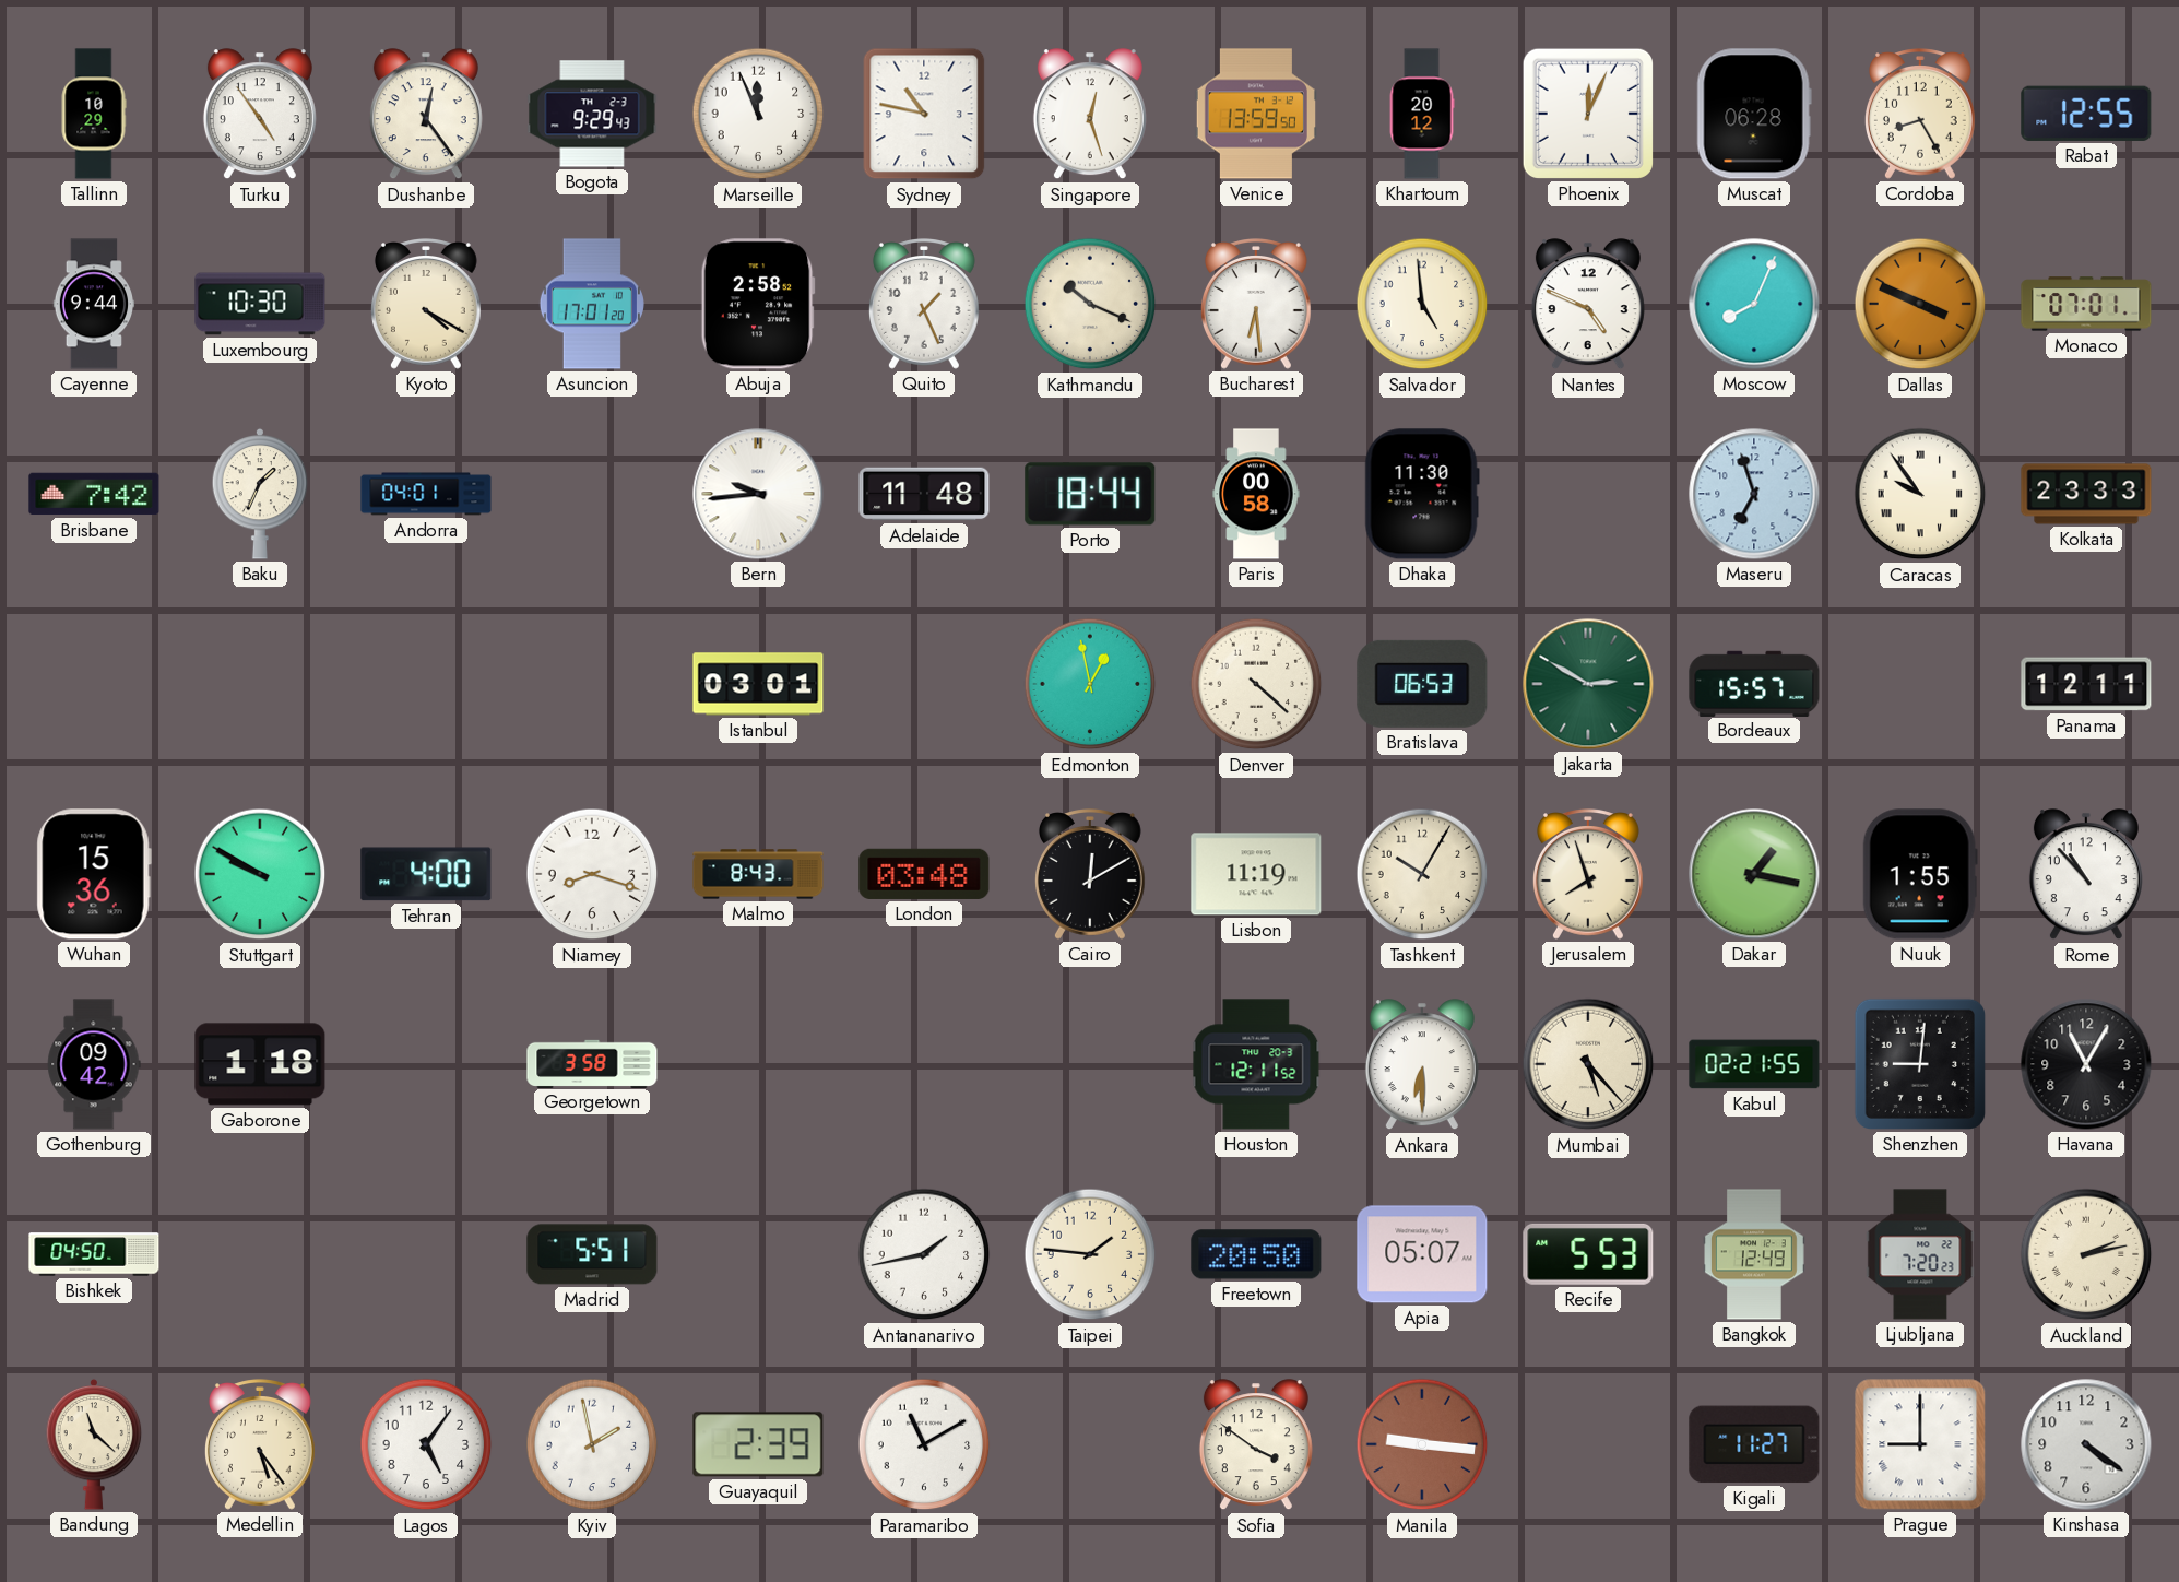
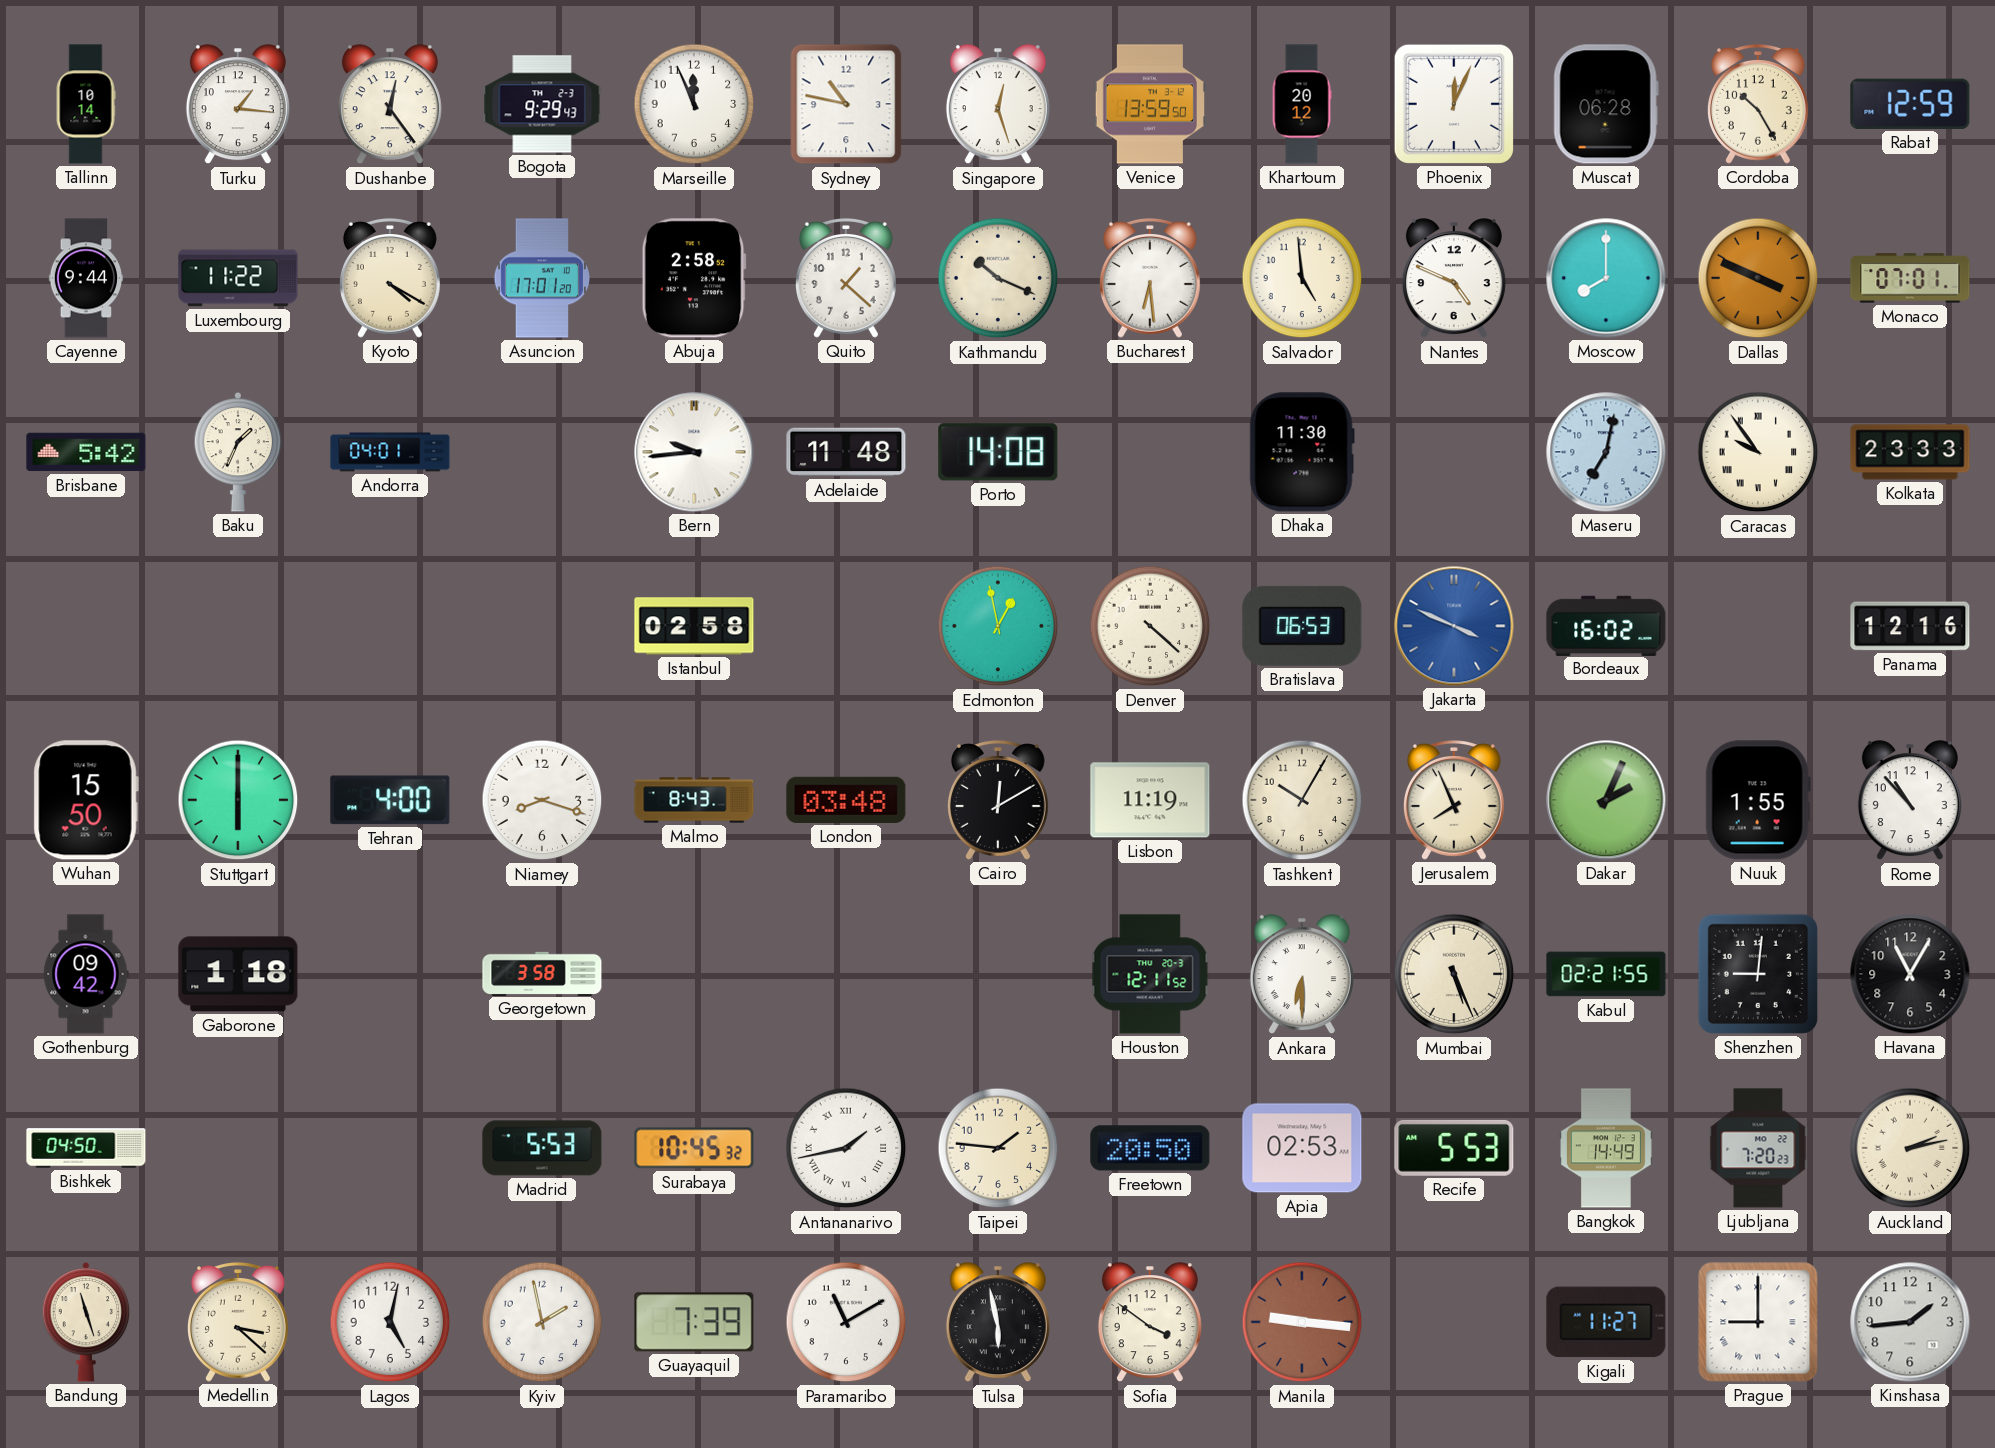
Tallinn: 10:29 -> 10:14
Turku: 4:54 -> 1:16
Cordoba: 8:25 -> 10:25
Rabat: 12:55 -> 12:59
Luxembourg: 10:30 -> 11:22
Quito: 1:26 -> 1:22
Moscow: 8:04 -> 8:00
Brisbane: 7:42 -> 5:42
Porto: 18:44 -> 14:08
Paris: 00:58 -> none
Maseru: 6:57 -> 7:02
Istanbul: 03:01 -> 02:58
Jakarta: 2:50 -> 3:49
Jakarta dial: green -> blue
Bordeaux: 15:57 -> 16:02
Panama: 12:11 -> 12:16
Wuhan: 15:36 -> 15:50
Stuttgart: 9:50 -> 6:00
Jerusalem: 7:57 -> 7:56
Dakar: 1:17 -> 2:04
Mumbai: 5:23 -> 5:26
Madrid: 5:51 -> 5:53
Surabaya: none -> 10:45
Antananarivo numerals: Arabic -> Roman
Apia: 05:07 -> 02:53
Bangkok: 12:49 -> 14:49
Bandung: 11:22 -> 11:27
Medellin: 5:24 -> 3:22
Lagos: 5:06 -> 5:02
Guayaquil: 2:39 -> 7:39
Tulsa: none -> 5:58
Kinshasa: 4:21 -> 1:44
